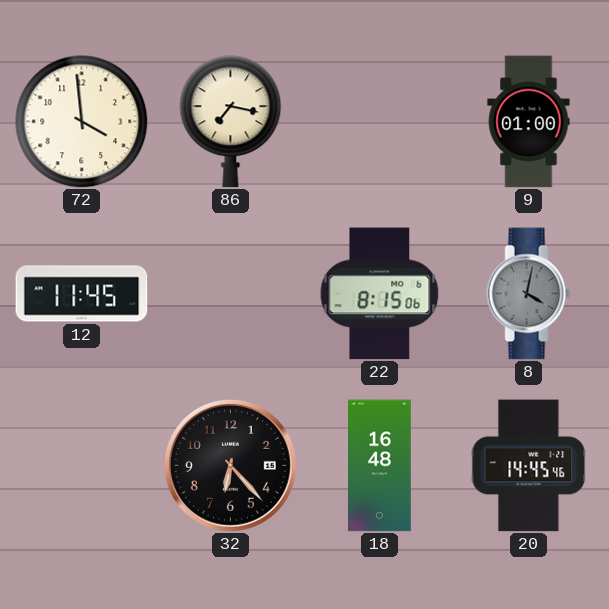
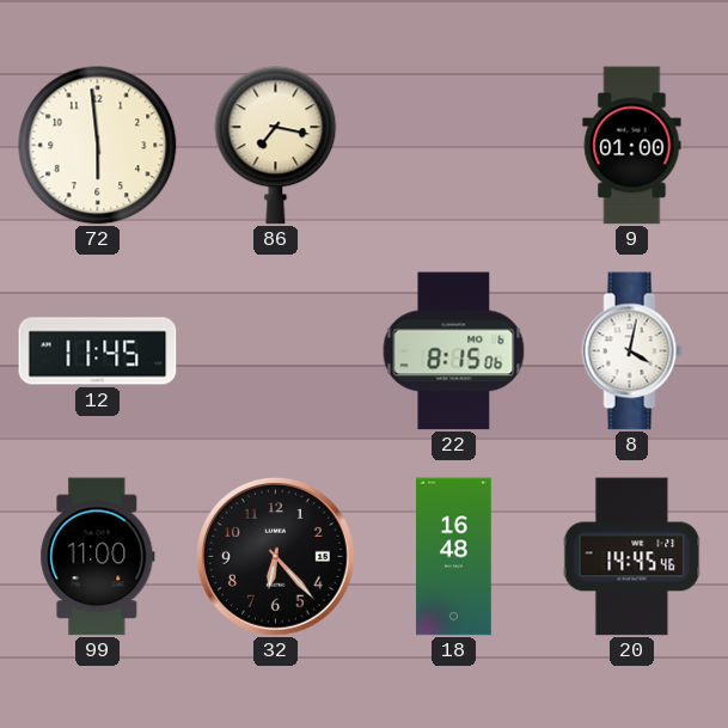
72: 3:59 -> 5:59
8 dial: grey -> white
99: none -> 11:00
